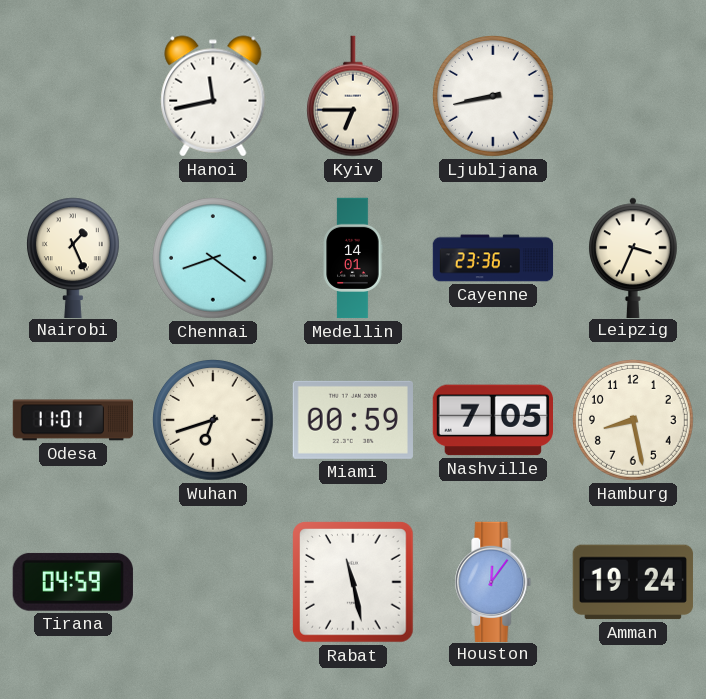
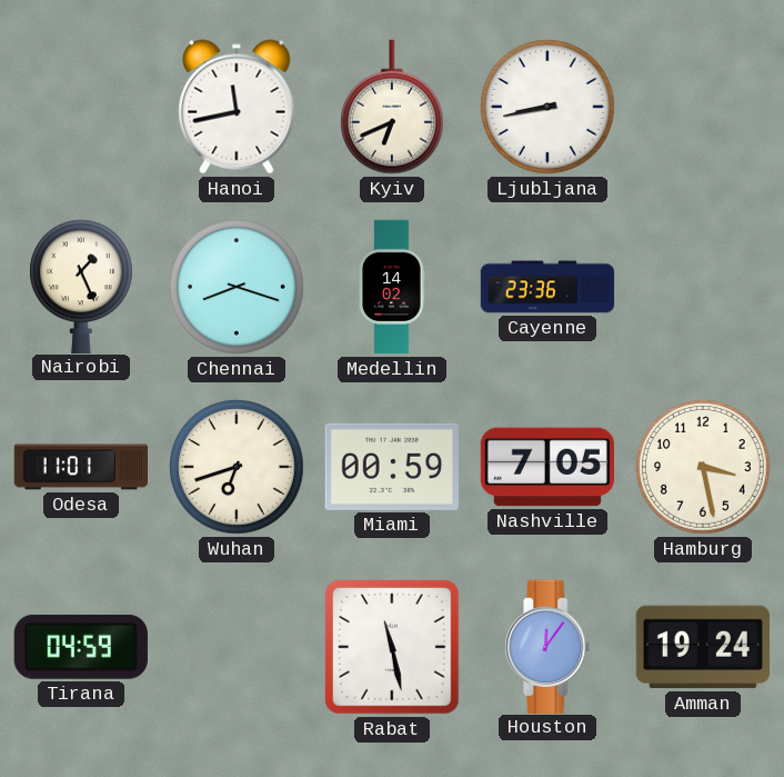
Kyiv: 6:45 -> 6:41
Chennai: 8:21 -> 8:18
Medellin: 14:01 -> 14:02
Leipzig: 3:34 -> none
Hamburg: 8:28 -> 3:28
